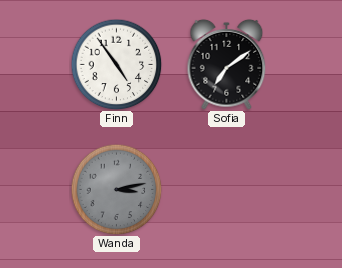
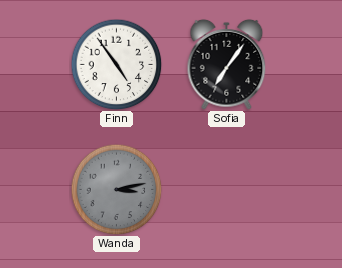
Sofia: 7:09 -> 7:06
